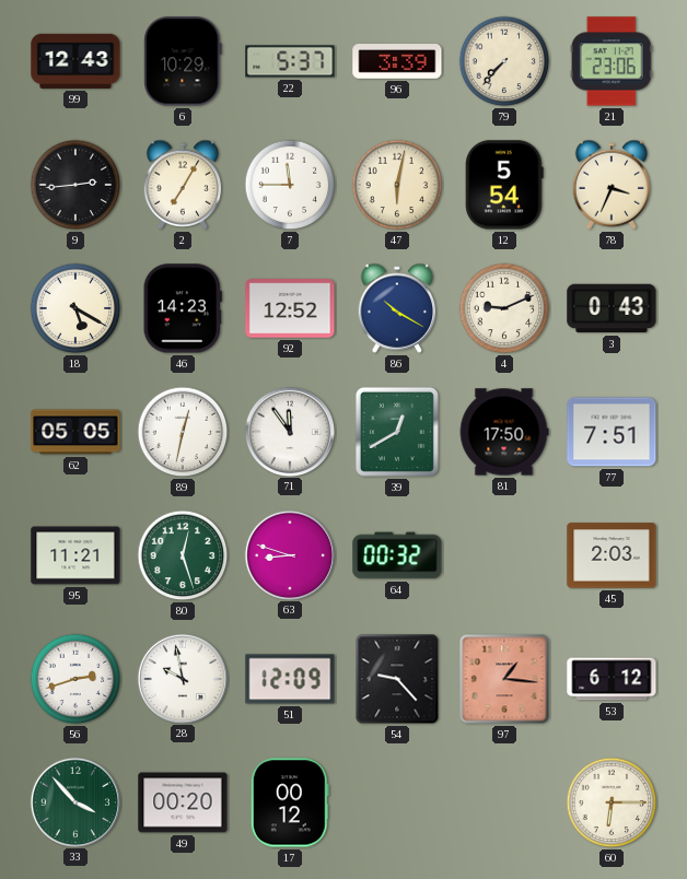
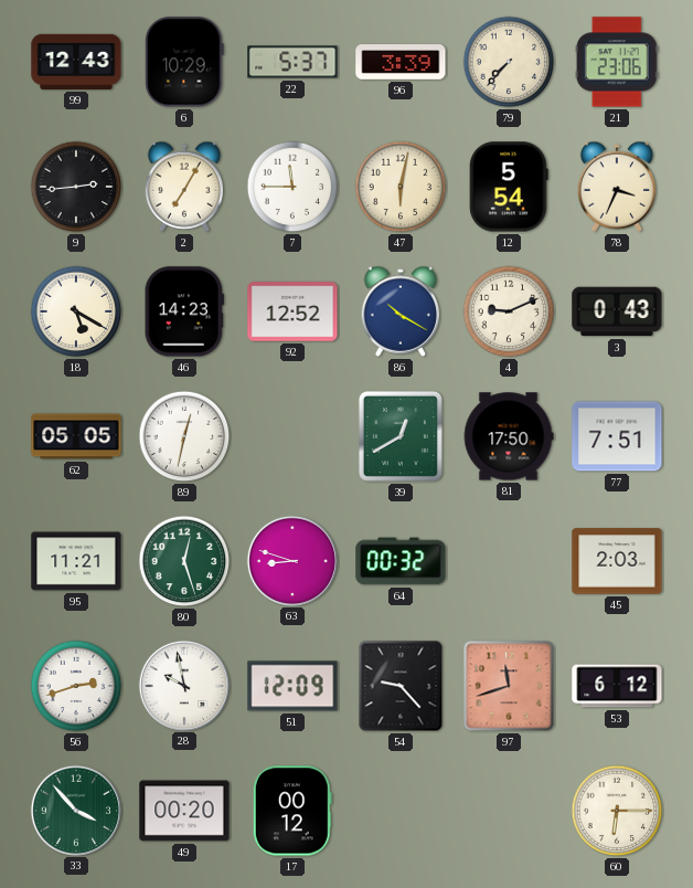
71: 11:54 -> none
97: 1:16 -> 11:42
